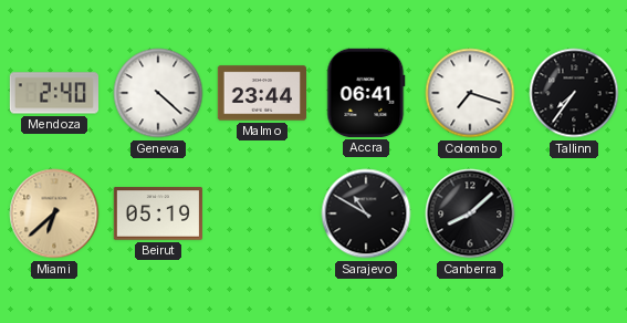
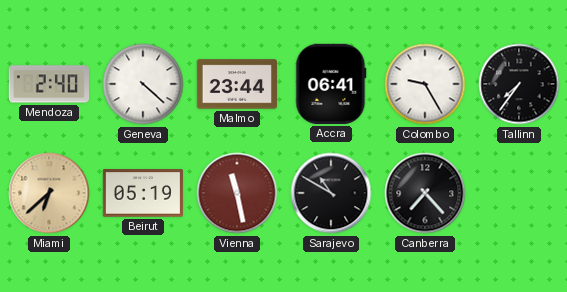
Colombo: 7:18 -> 9:25
Vienna: none -> 11:28
Canberra: 8:08 -> 7:23
